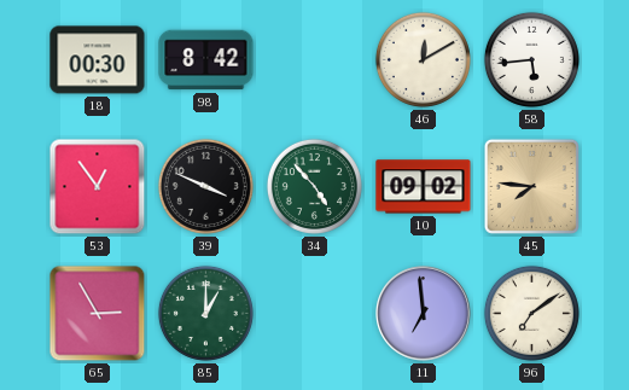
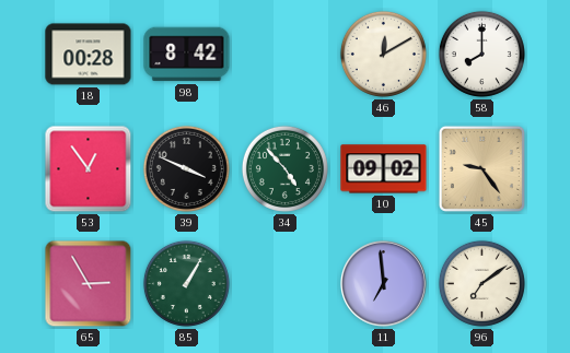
18: 00:30 -> 00:28
58: 5:44 -> 8:00
45: 7:46 -> 9:24
85: 1:00 -> 1:05
